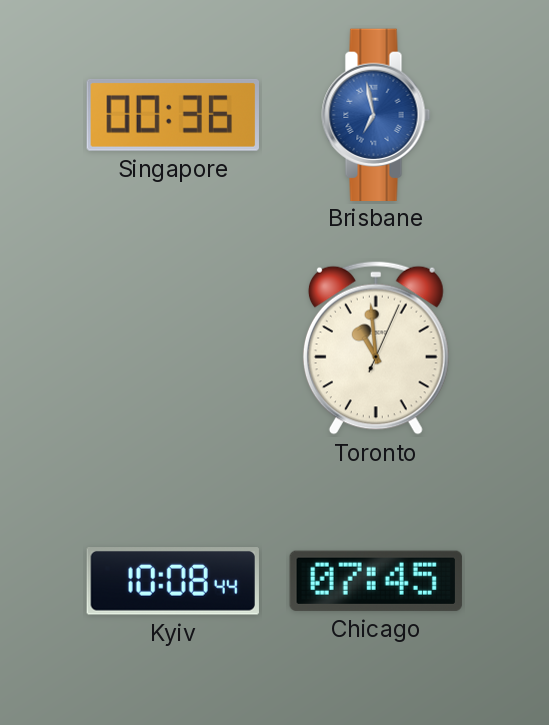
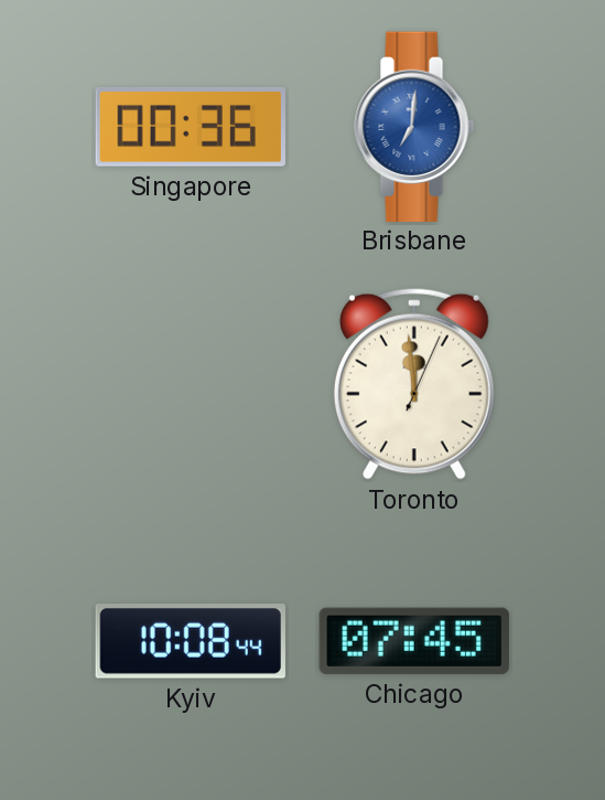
Brisbane: 6:58 -> 7:01
Toronto: 10:59 -> 11:59
